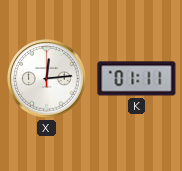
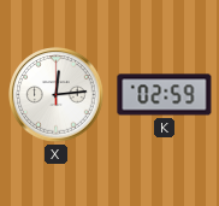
K: 01:11 -> 02:59
